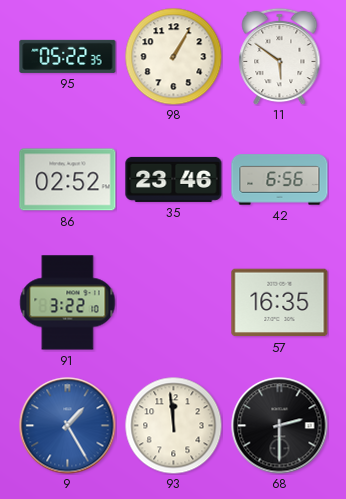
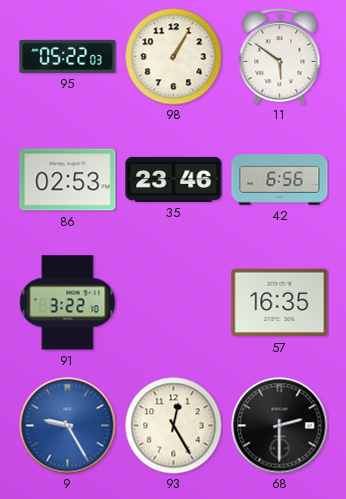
95: 05:22:35 -> 05:22:03
86: 02:52 -> 02:53
9: 1:25 -> 9:25
93: 11:59 -> 12:25
